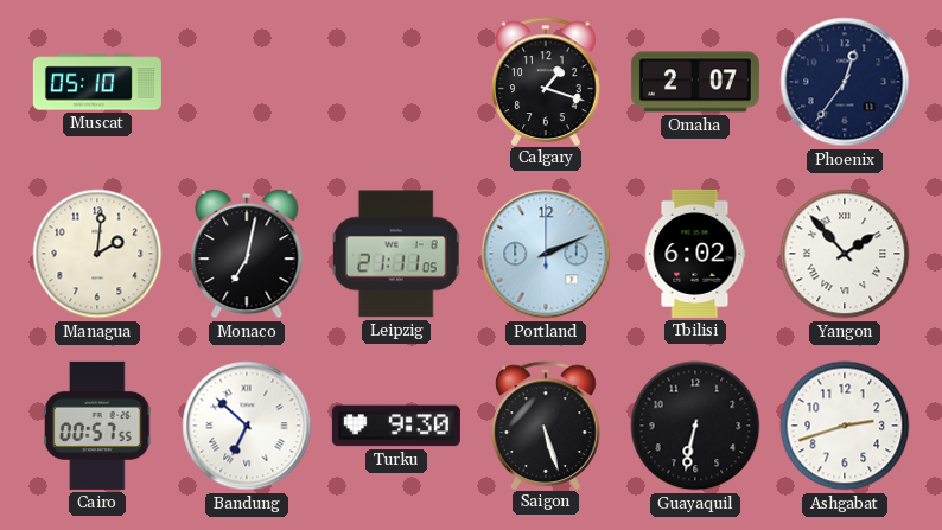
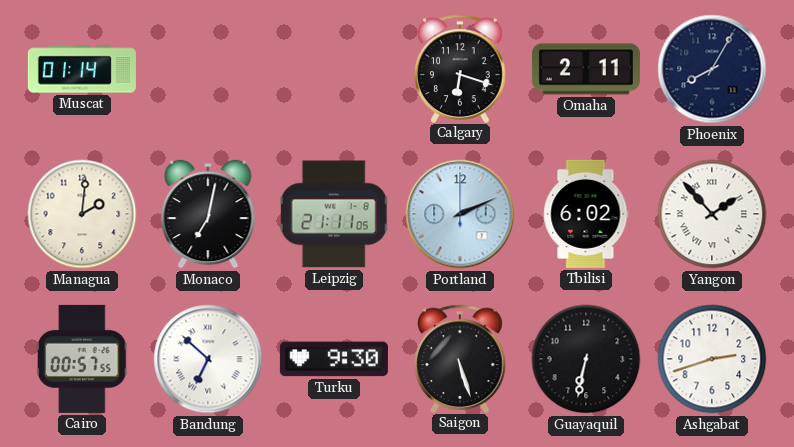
Muscat: 05:10 -> 01:14
Calgary: 1:18 -> 6:18
Omaha: 2:07 -> 2:11
Phoenix: 12:36 -> 8:05
